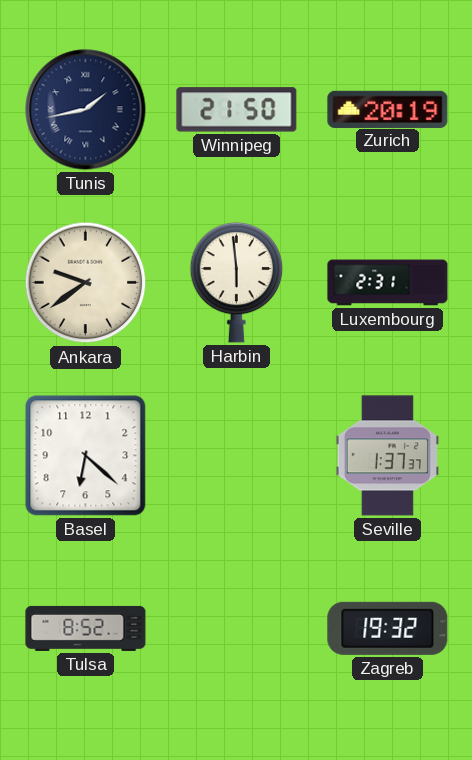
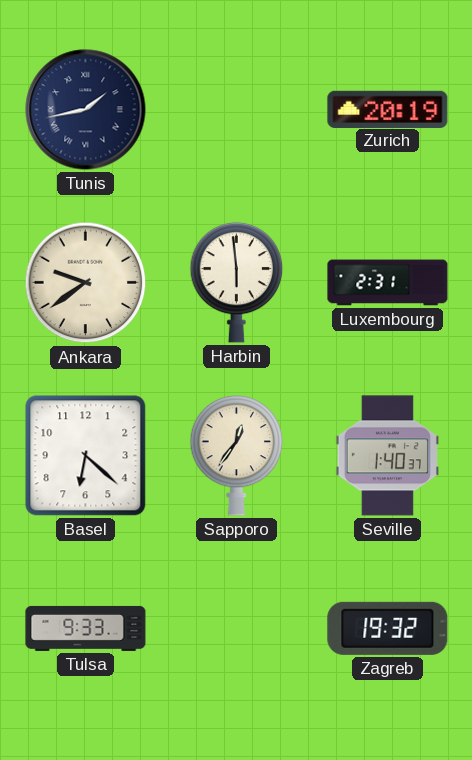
Winnipeg: 21:50 -> none
Sapporo: none -> 12:36
Seville: 1:37 -> 1:40
Tulsa: 8:52 -> 9:33
